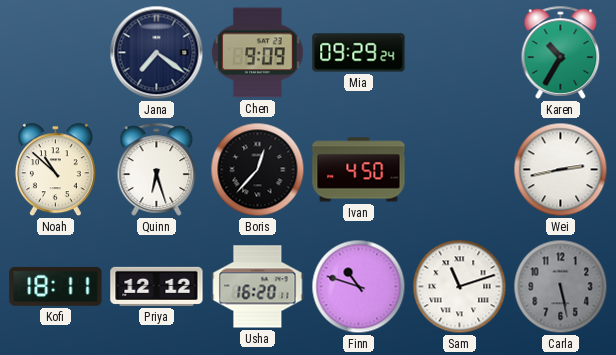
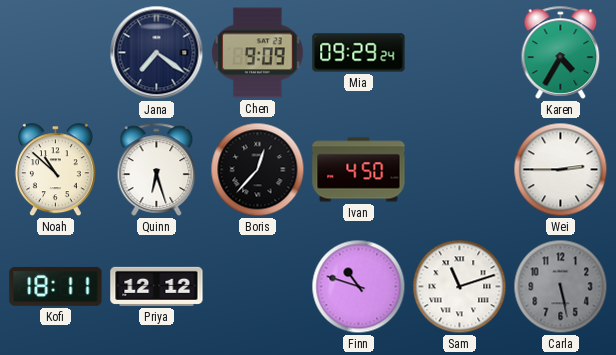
Karen: 10:35 -> 4:35
Wei: 2:43 -> 2:45
Usha: 16:20 -> none
